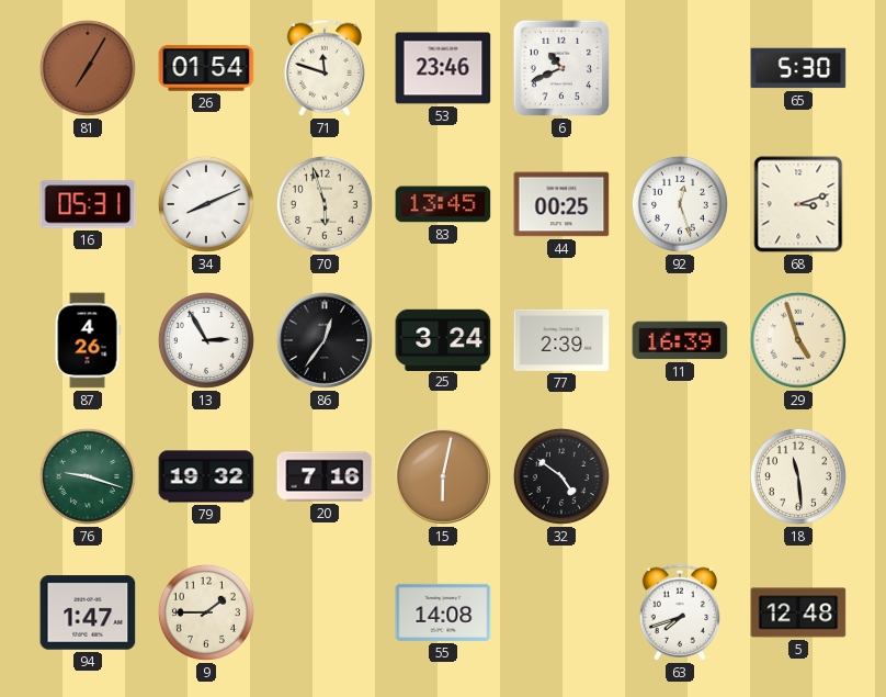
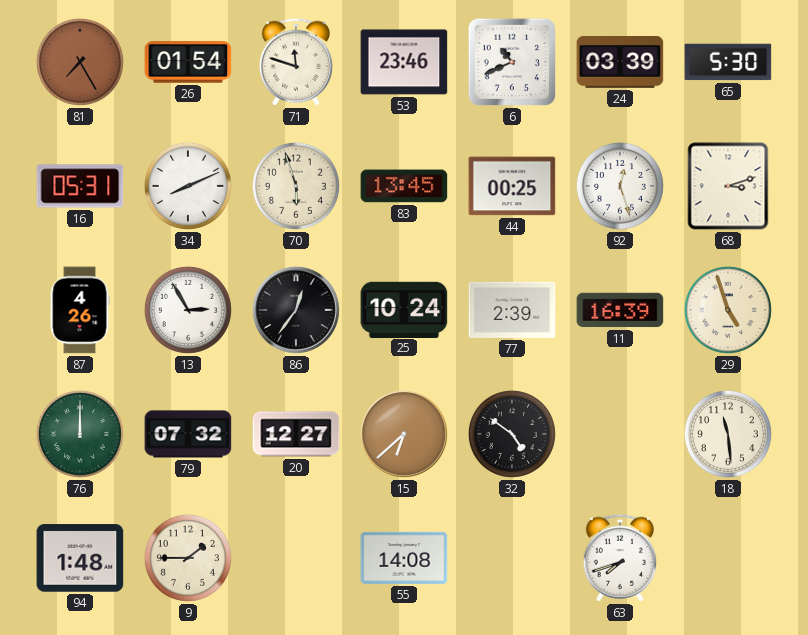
81: 7:05 -> 7:25
24: none -> 03:39
25: 3:24 -> 10:24
76: 9:18 -> 12:00
79: 19:32 -> 07:32
20: 7:16 -> 12:27
15: 6:02 -> 6:38
94: 1:47 -> 1:48
5: 12:48 -> none
